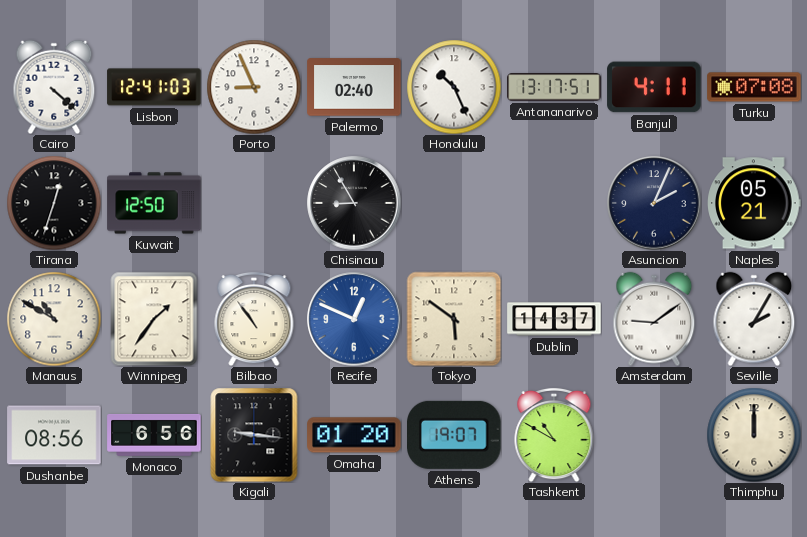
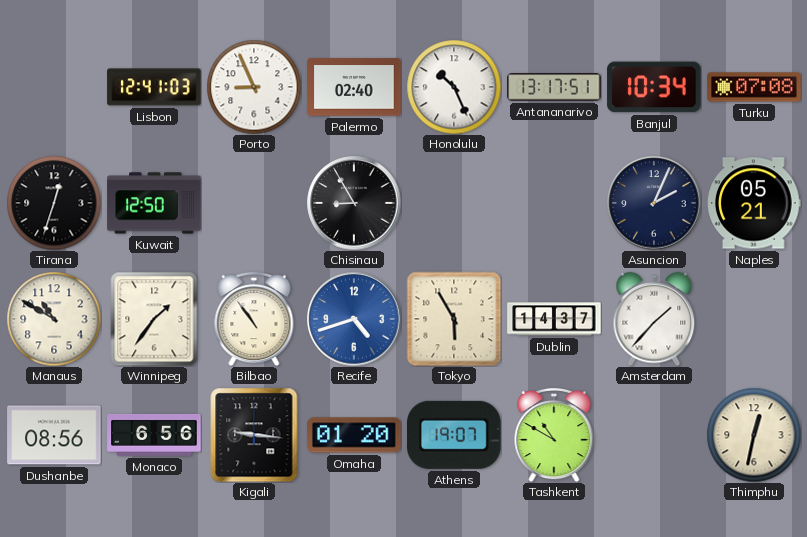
Cairo: 4:22 -> none
Banjul: 4:11 -> 10:34
Recife: 12:49 -> 4:42
Tokyo: 5:51 -> 5:55
Amsterdam: 9:09 -> 1:37
Seville: 2:05 -> none
Thimphu: 12:00 -> 12:32
